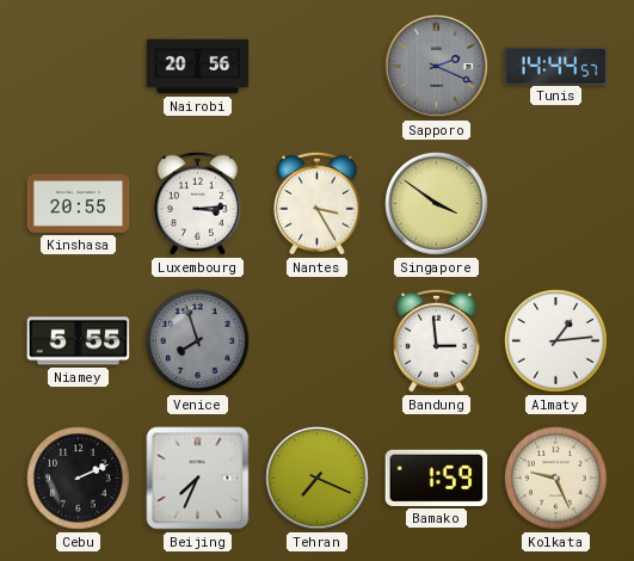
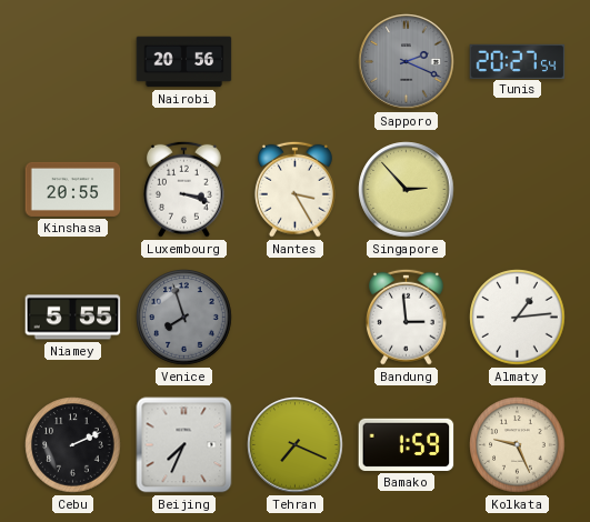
Tunis: 14:44 -> 20:27
Luxembourg: 3:14 -> 3:18
Singapore: 3:51 -> 2:53
